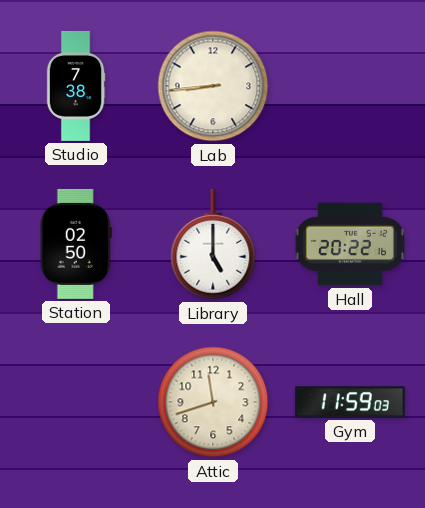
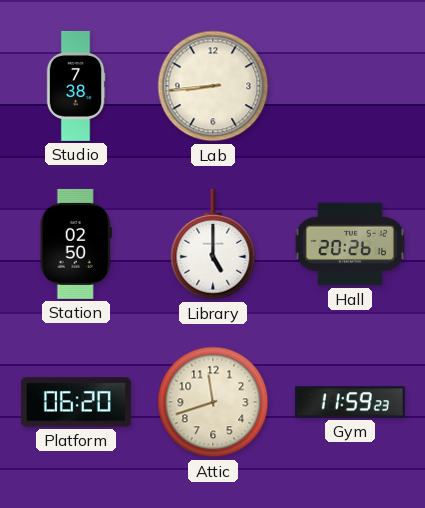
Hall: 20:22 -> 20:26
Platform: none -> 06:20
Gym: 11:59:03 -> 11:59:23
